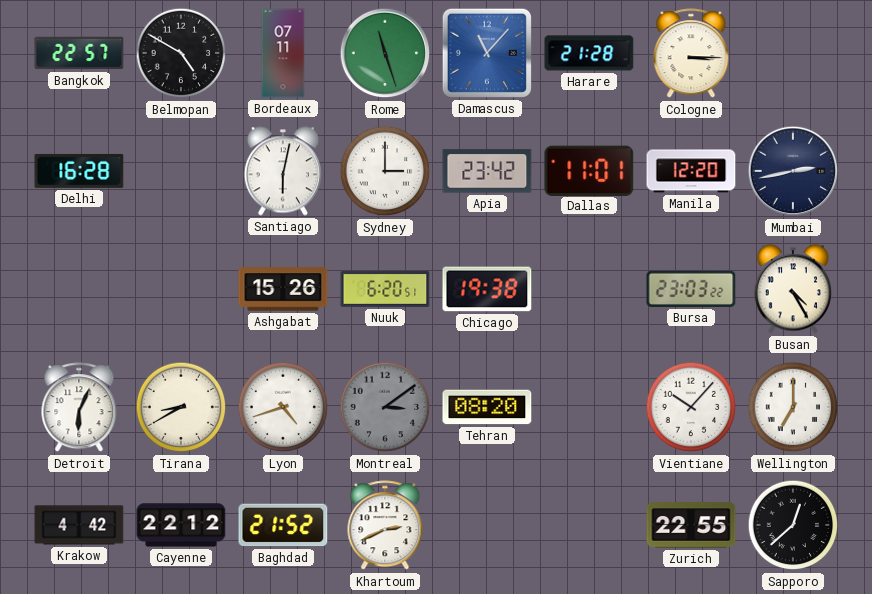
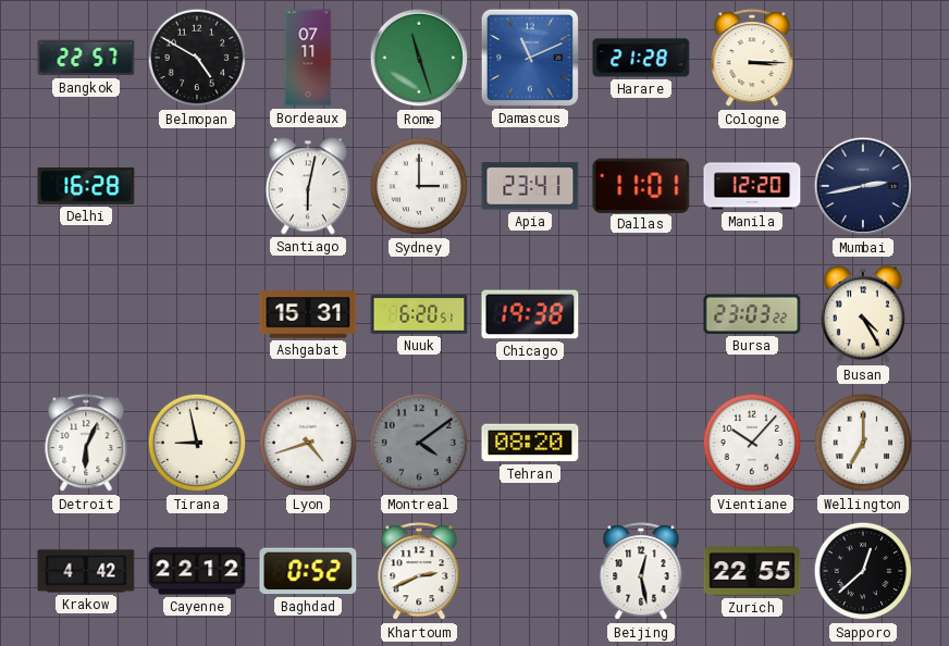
Damascus: 11:07 -> 11:11
Apia: 23:42 -> 23:41
Ashgabat: 15:26 -> 15:31
Tirana: 8:40 -> 8:58
Montreal: 3:09 -> 4:09
Baghdad: 21:52 -> 0:52
Beijing: none -> 12:28
